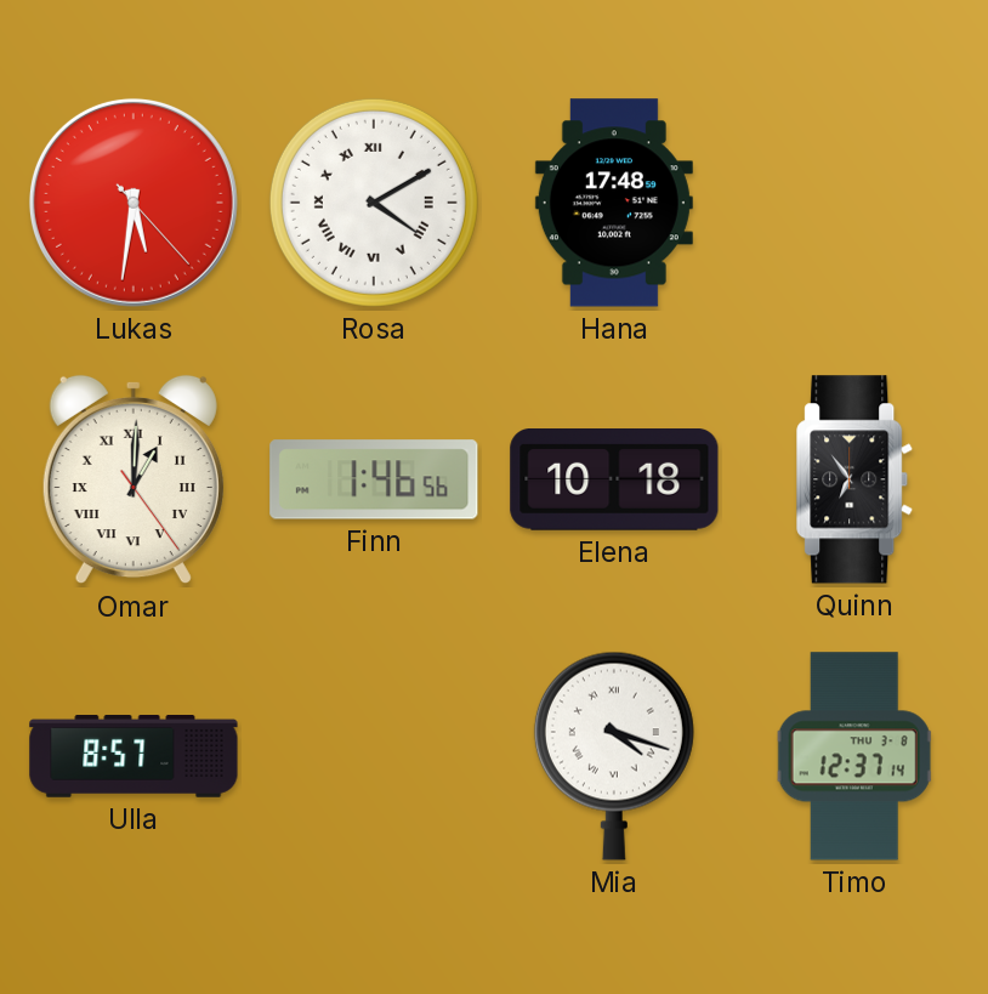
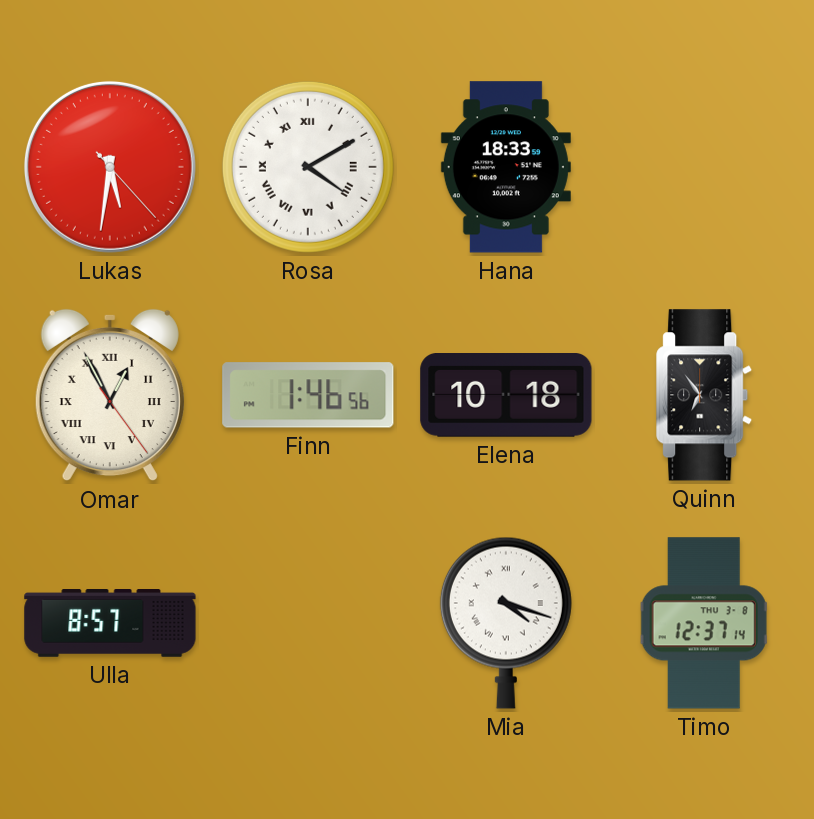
Hana: 17:48 -> 18:33
Omar: 1:00 -> 12:55
